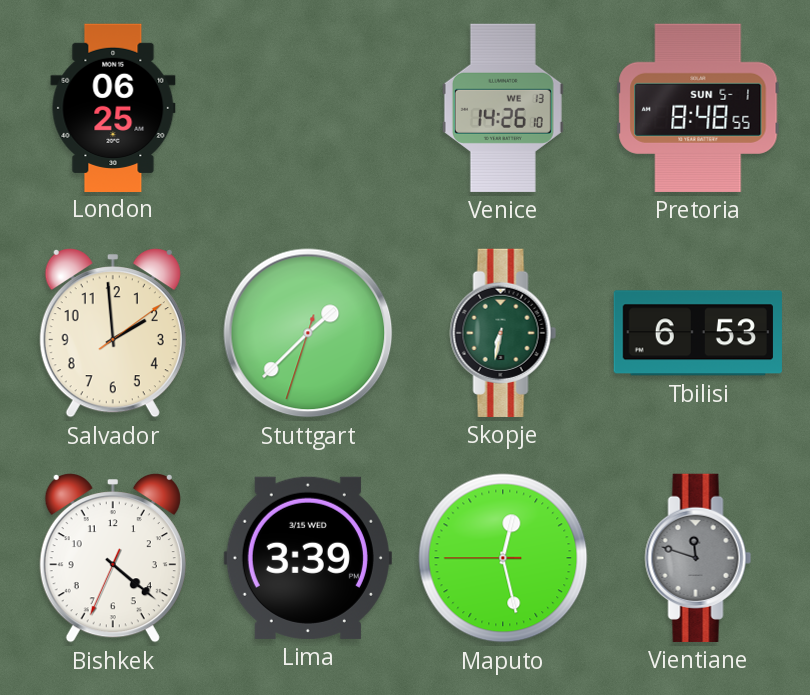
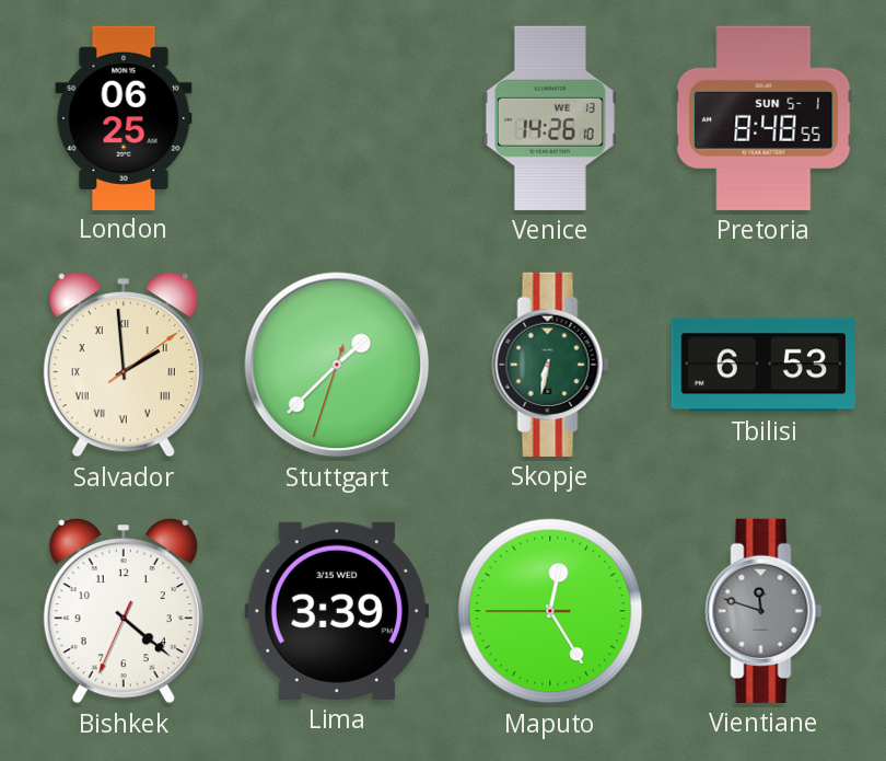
Salvador numerals: Arabic -> Roman
Maputo: 12:27 -> 12:24
